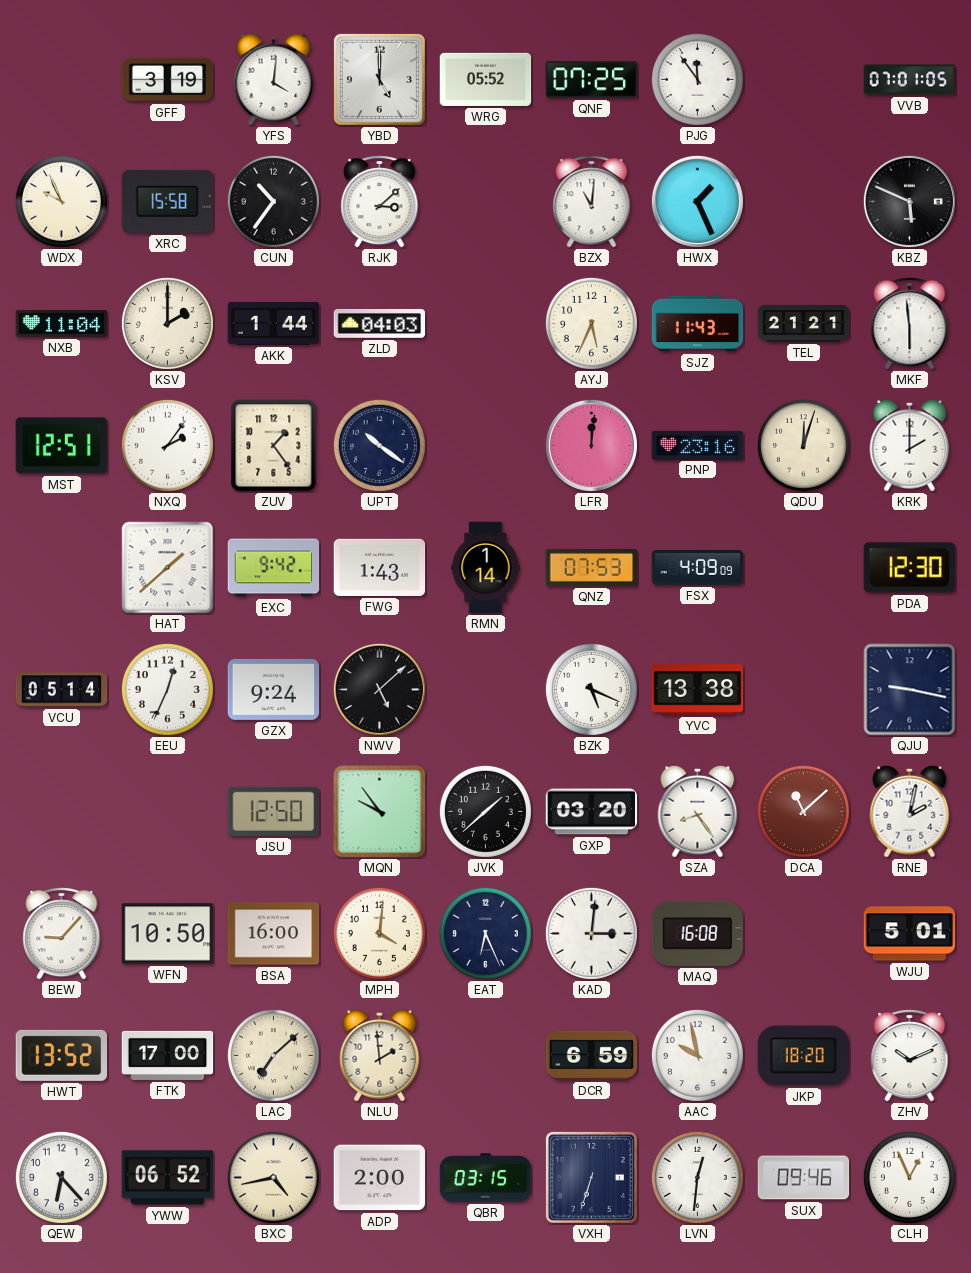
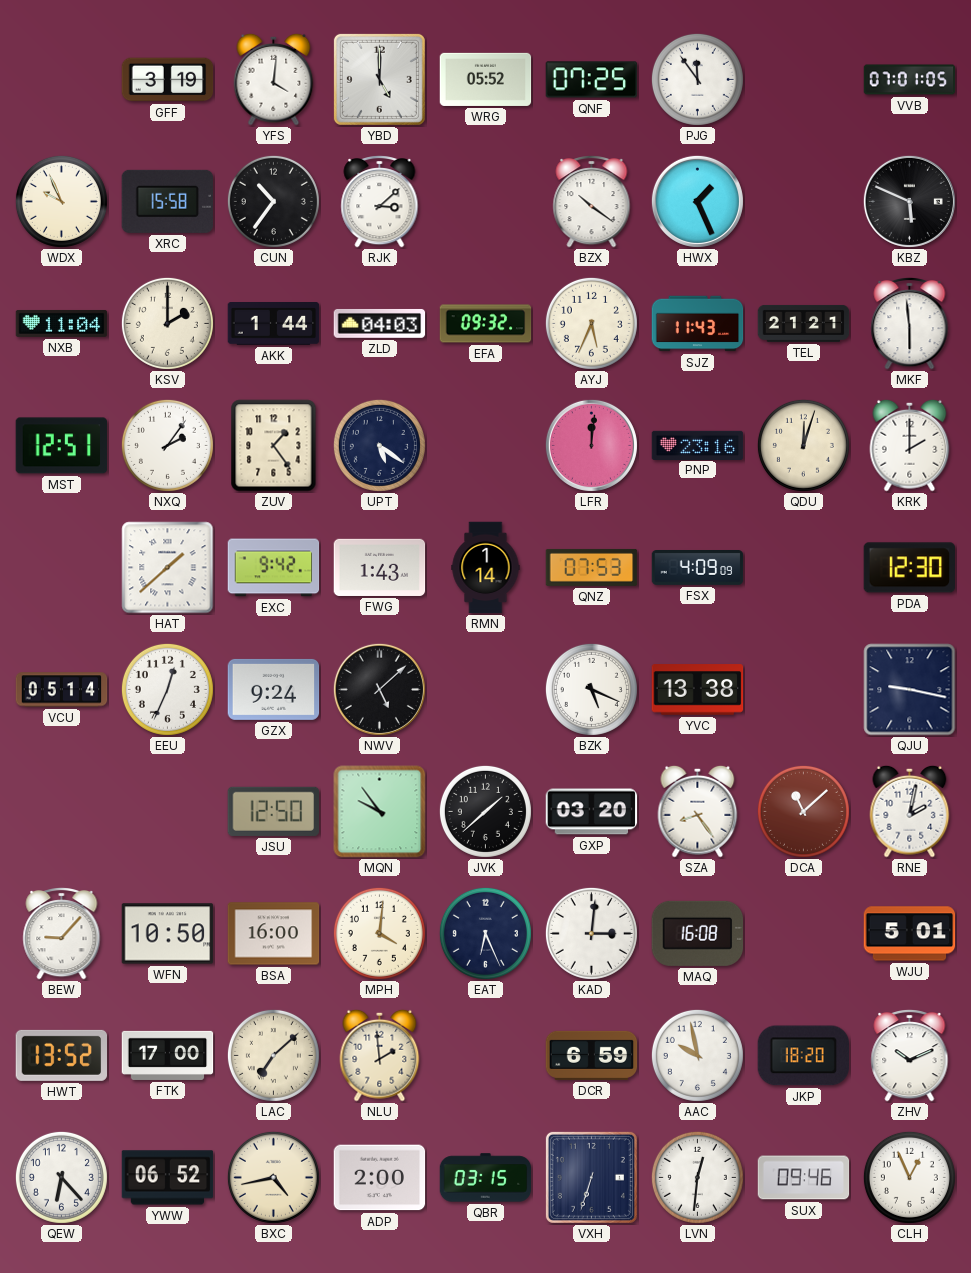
BZX: 11:01 -> 10:21
EFA: none -> 09:32
UPT: 10:21 -> 5:21
